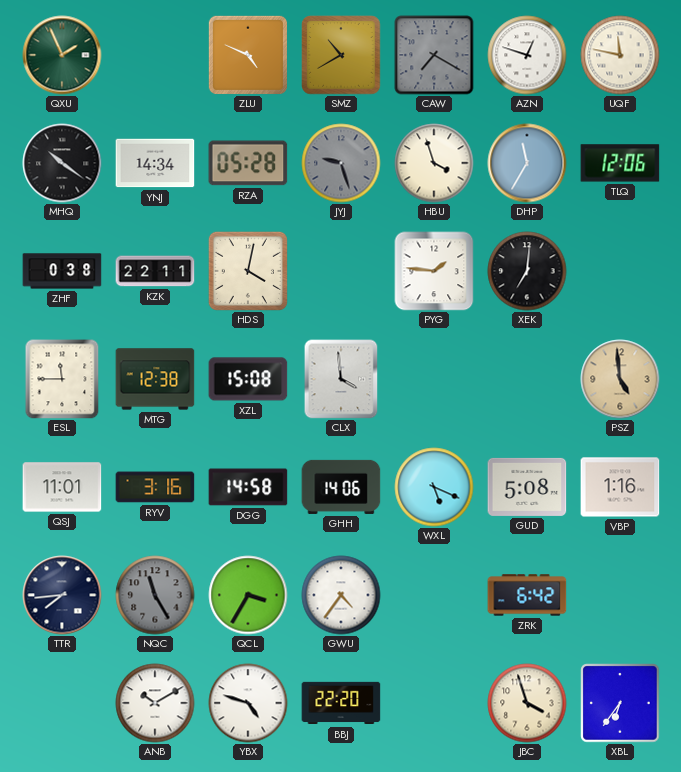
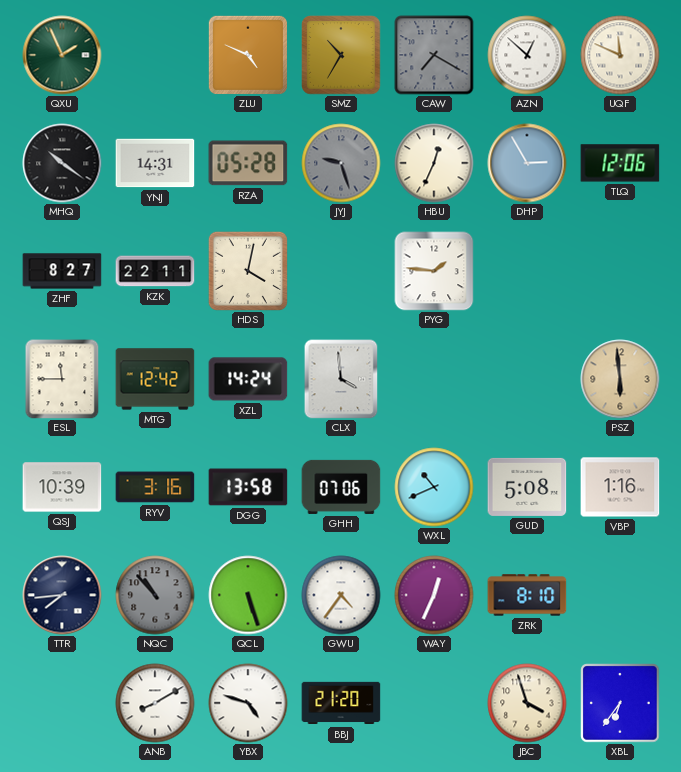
SMZ: 10:40 -> 10:35
AZN: 12:48 -> 12:52
UQF: 11:47 -> 11:49
YNJ: 14:34 -> 14:31
HBU: 3:57 -> 12:34
DHP: 11:35 -> 2:55
ZHF: 0:38 -> 8:27
XEK: 7:01 -> none
MTG: 12:38 -> 12:42
XZL: 15:08 -> 14:24
PSZ: 4:59 -> 5:59
QSJ: 11:01 -> 10:39
DGG: 14:58 -> 13:58
GHH: 14:06 -> 07:06
WXL: 5:19 -> 10:41
NQC: 11:25 -> 10:53
QCL: 3:35 -> 5:27
WAY: none -> 12:34
ZRK: 6:42 -> 8:10
ANB: 10:10 -> 8:10
BBJ: 22:20 -> 21:20
